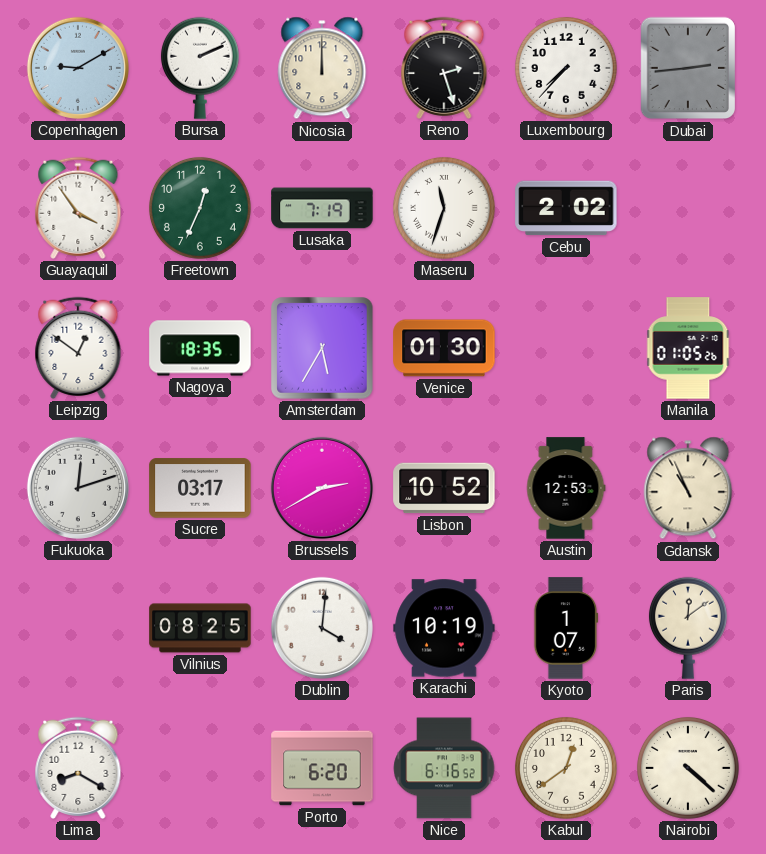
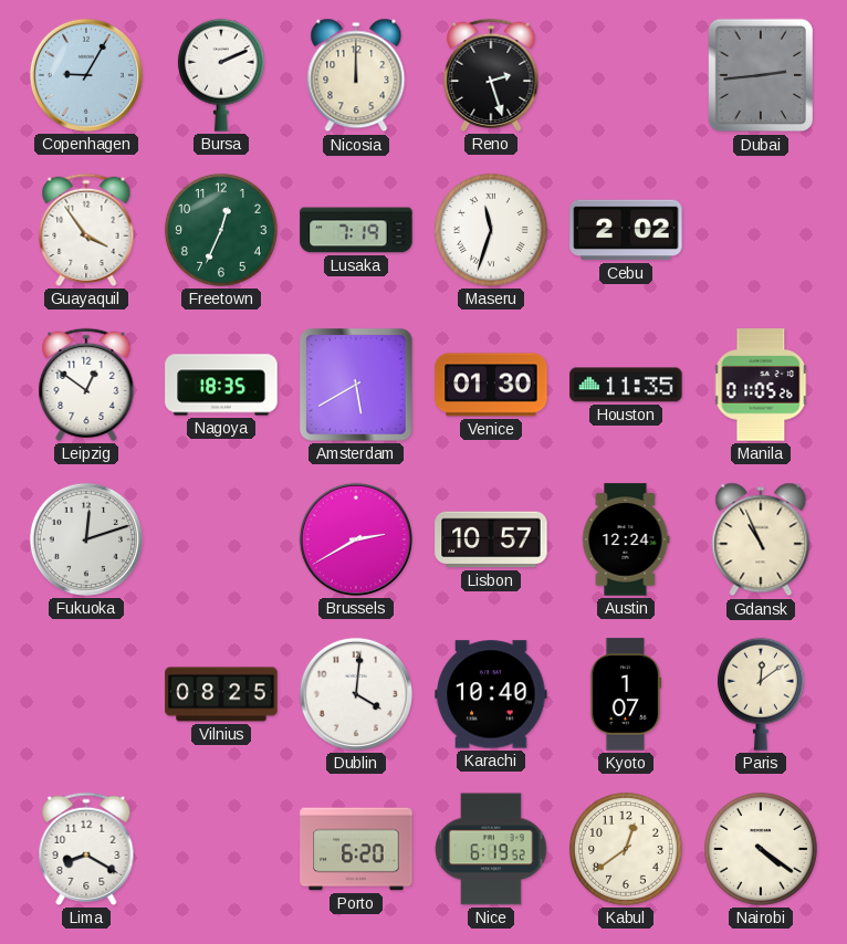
Copenhagen: 9:10 -> 9:05
Luxembourg: 7:37 -> none
Amsterdam: 5:35 -> 5:40
Houston: none -> 11:35
Sucre: 03:17 -> none
Lisbon: 10:52 -> 10:57
Austin: 12:53 -> 12:24
Karachi: 10:19 -> 10:40
Nice: 6:16 -> 6:19
Nairobi: 4:22 -> 4:21
